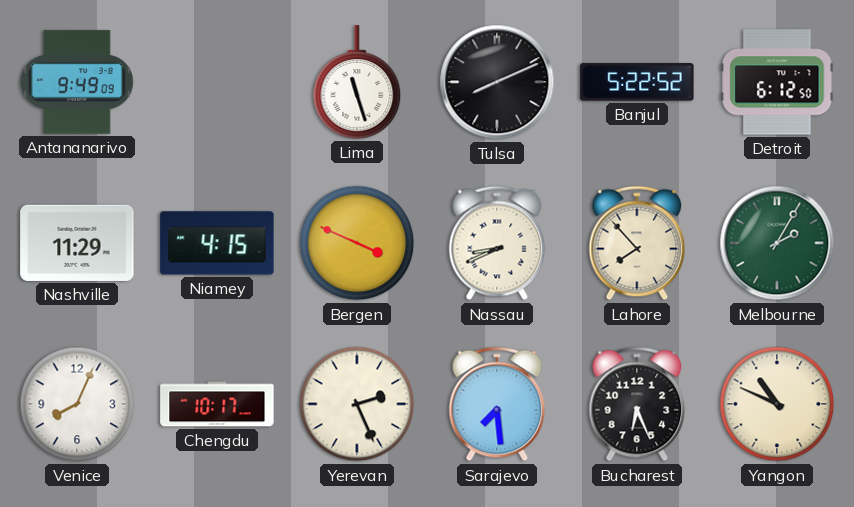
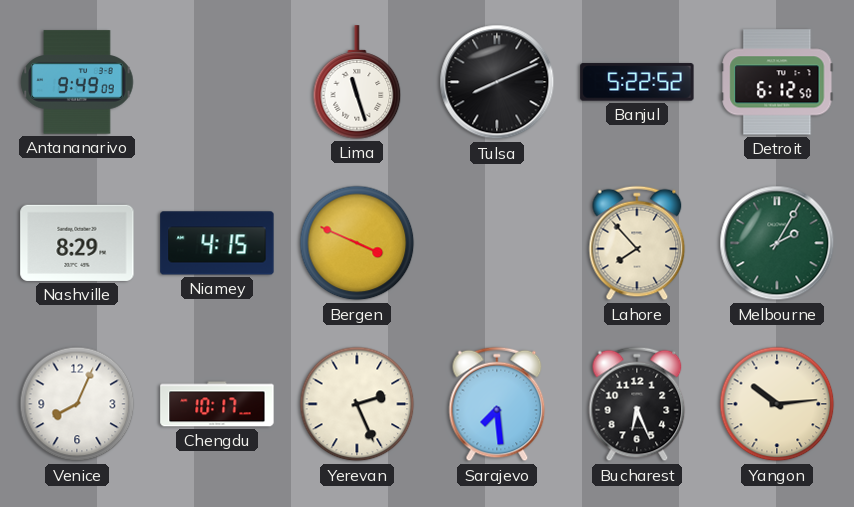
Nashville: 11:29 -> 8:29
Nassau: 8:41 -> none
Yangon: 10:49 -> 10:14
